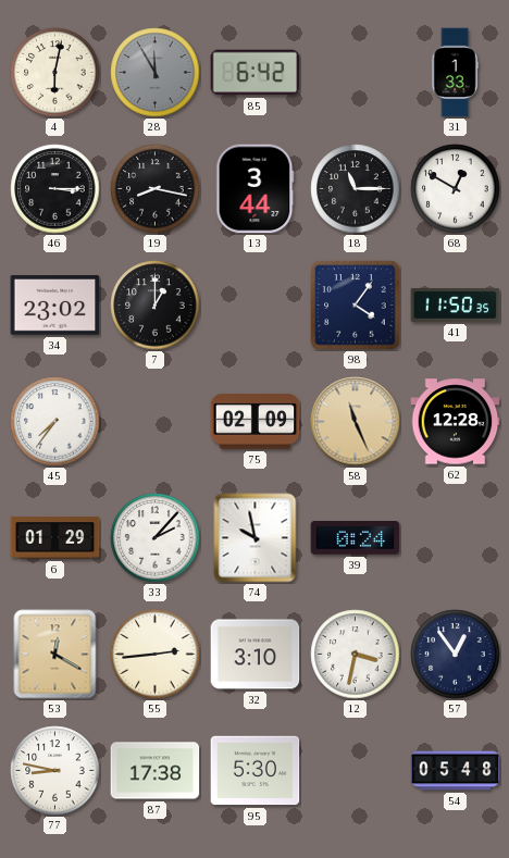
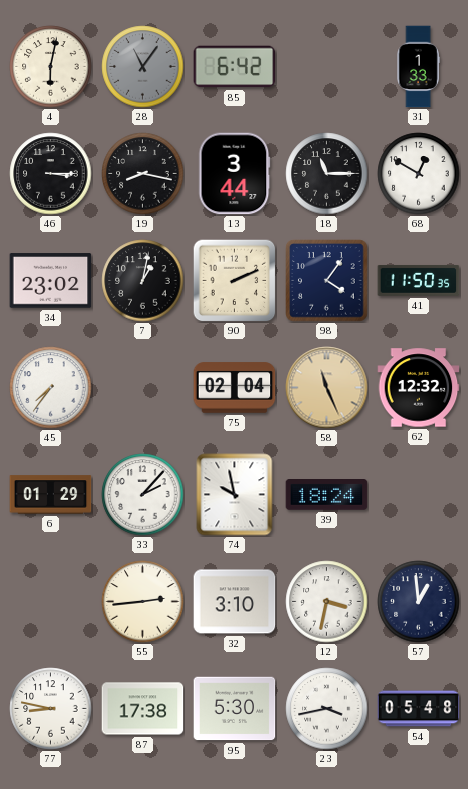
28: 11:55 -> 11:06
7: 1:00 -> 1:02
90: none -> 2:11
75: 02:09 -> 02:04
62: 12:28 -> 12:32
39: 0:24 -> 18:24
53: 12:20 -> none
57: 12:54 -> 12:59
23: none -> 3:43
